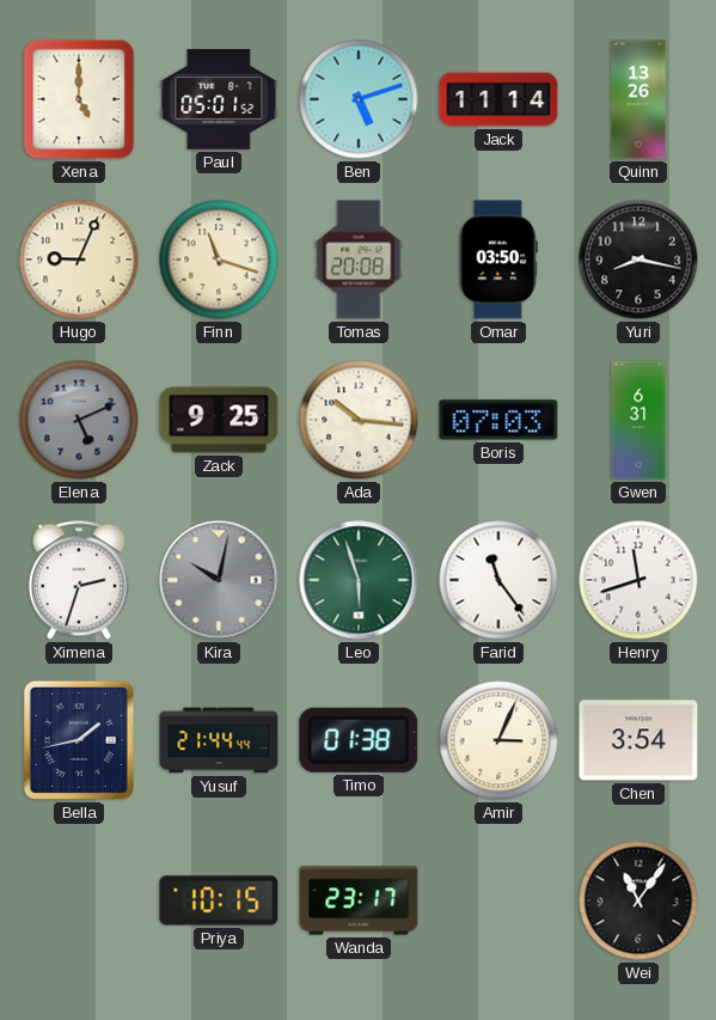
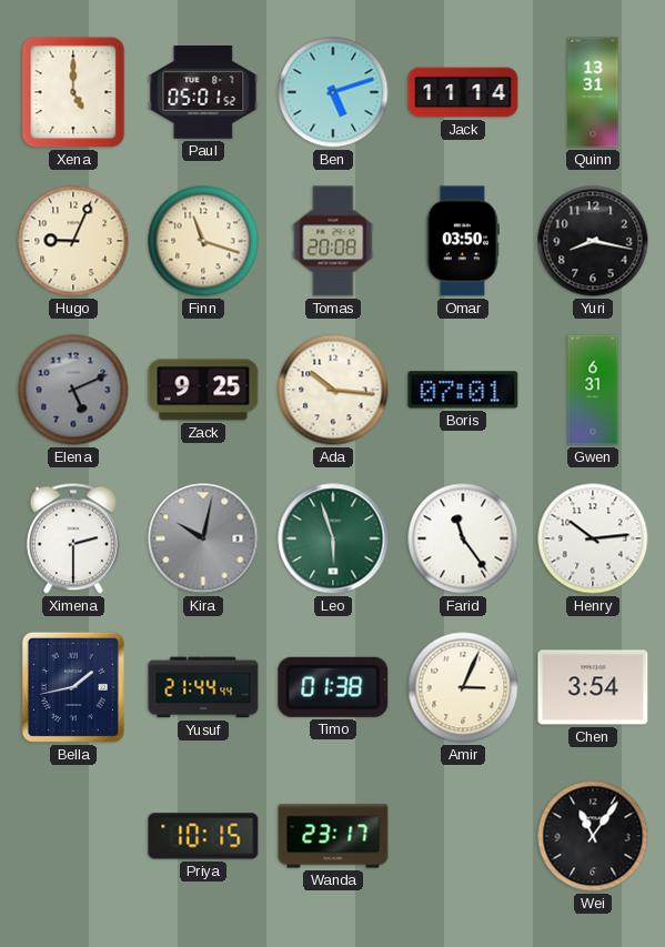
Quinn: 13:26 -> 13:31
Boris: 07:03 -> 07:01
Ximena: 2:33 -> 2:30
Henry: 11:42 -> 10:14
